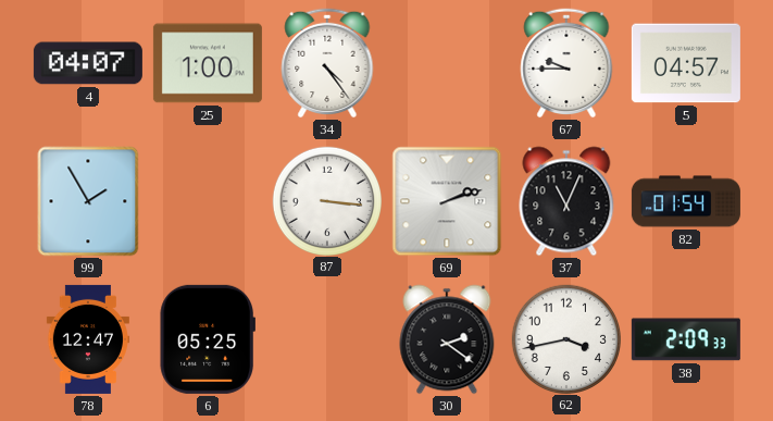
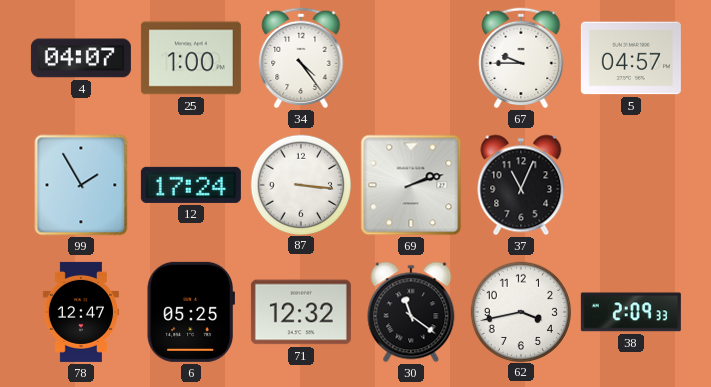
12: none -> 17:24
82: 01:54 -> none
71: none -> 12:32
30: 2:21 -> 11:21
